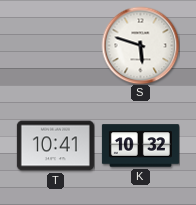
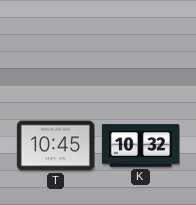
S: 5:48 -> none
T: 10:41 -> 10:45
